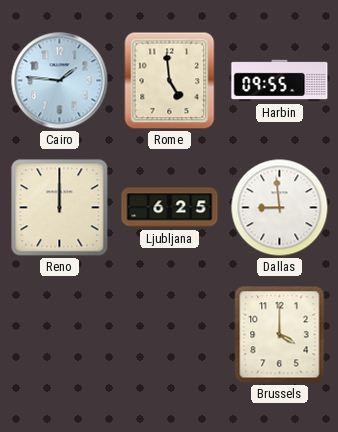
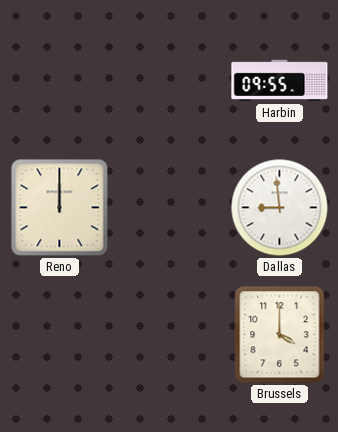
Cairo: 1:46 -> none
Rome: 4:59 -> none
Ljubljana: 6:25 -> none
